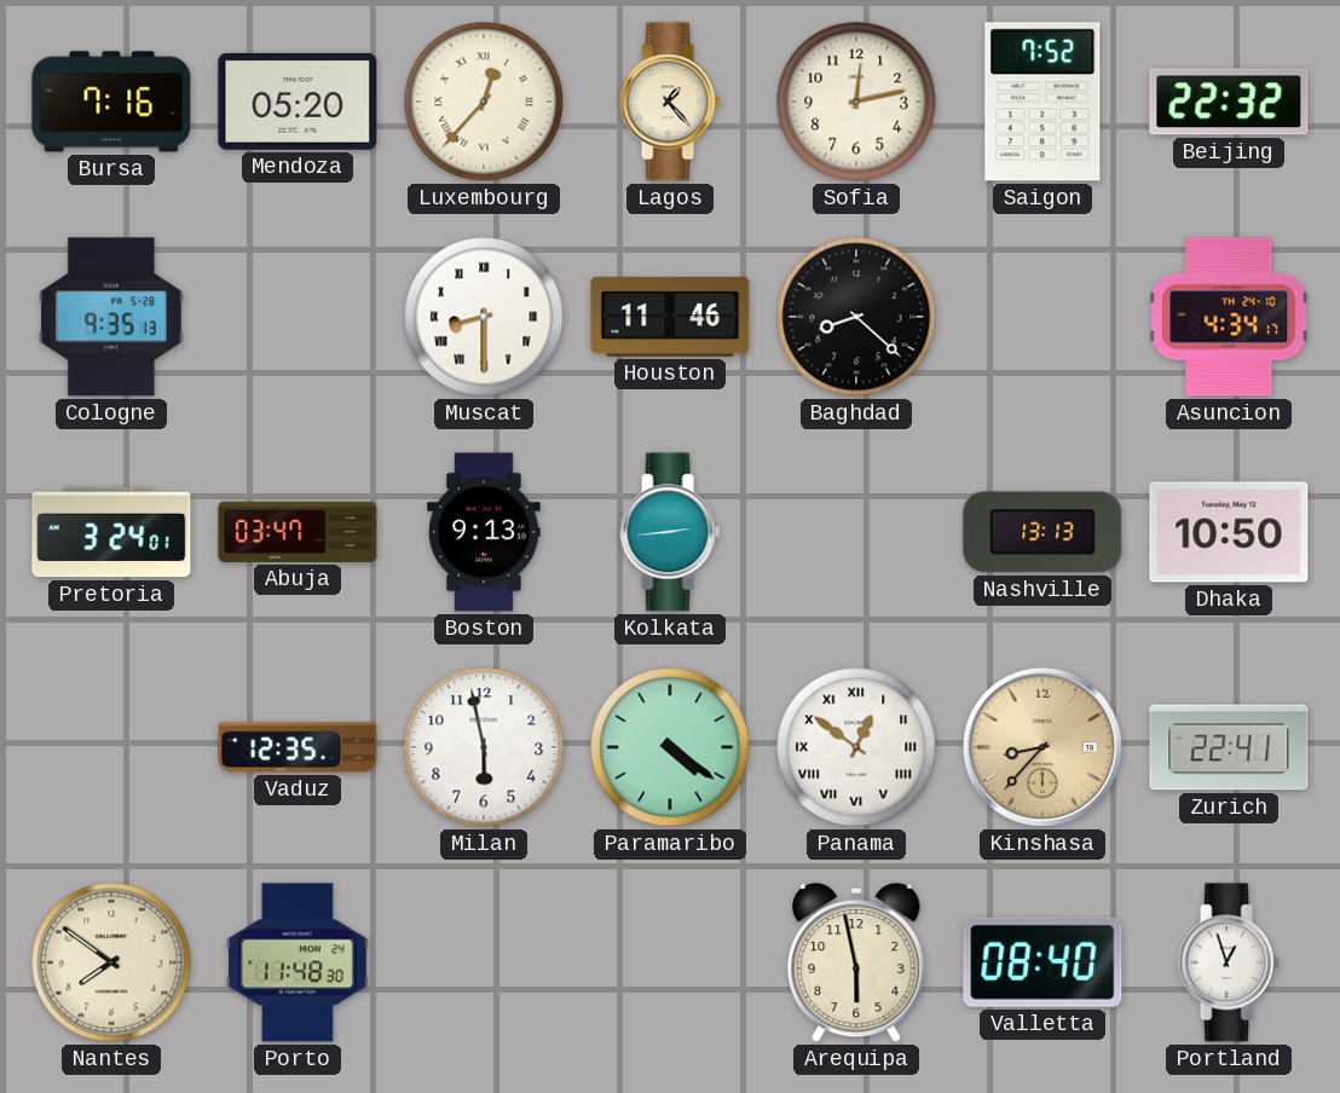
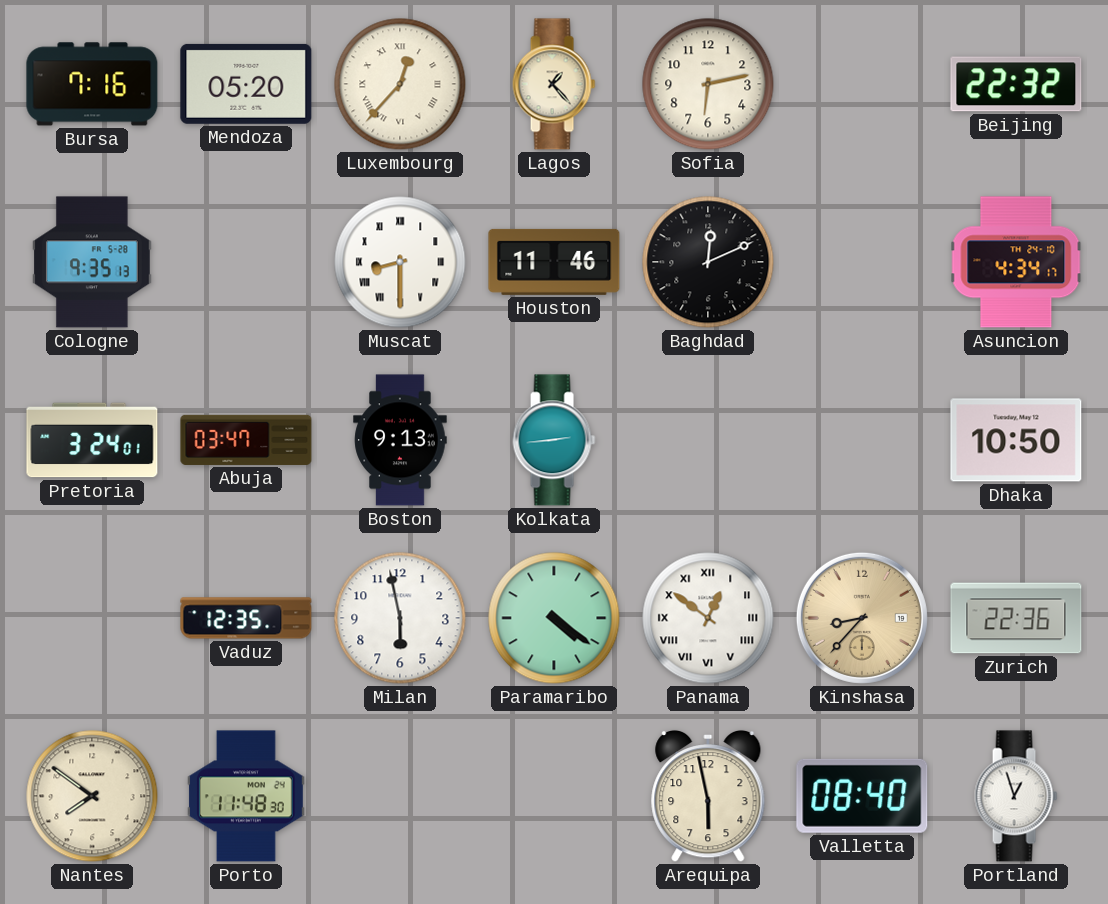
Sofia: 12:13 -> 6:13
Saigon: 7:52 -> none
Baghdad: 8:22 -> 12:11
Nashville: 13:13 -> none
Zurich: 22:41 -> 22:36
